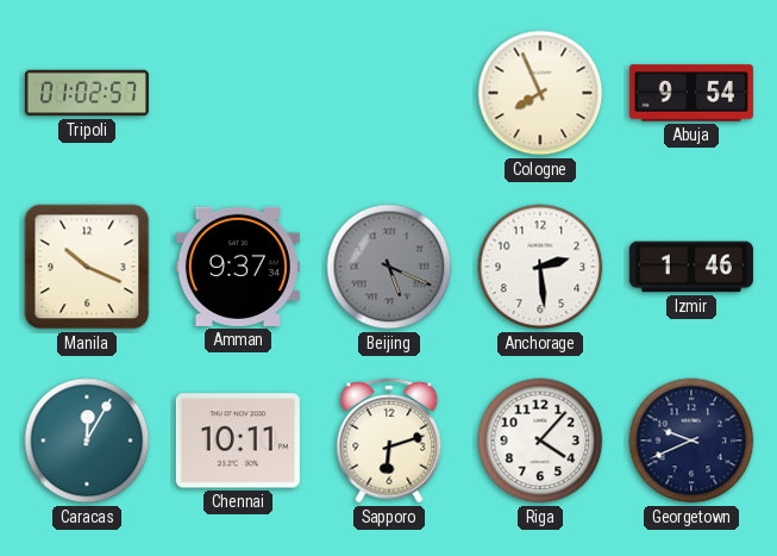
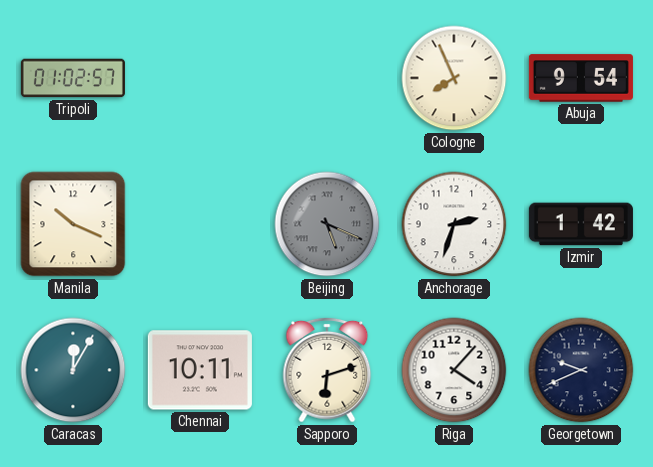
Amman: 9:37 -> none
Anchorage: 2:29 -> 2:33
Izmir: 1:46 -> 1:42
